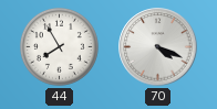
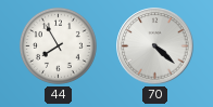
70: 4:19 -> 4:22
